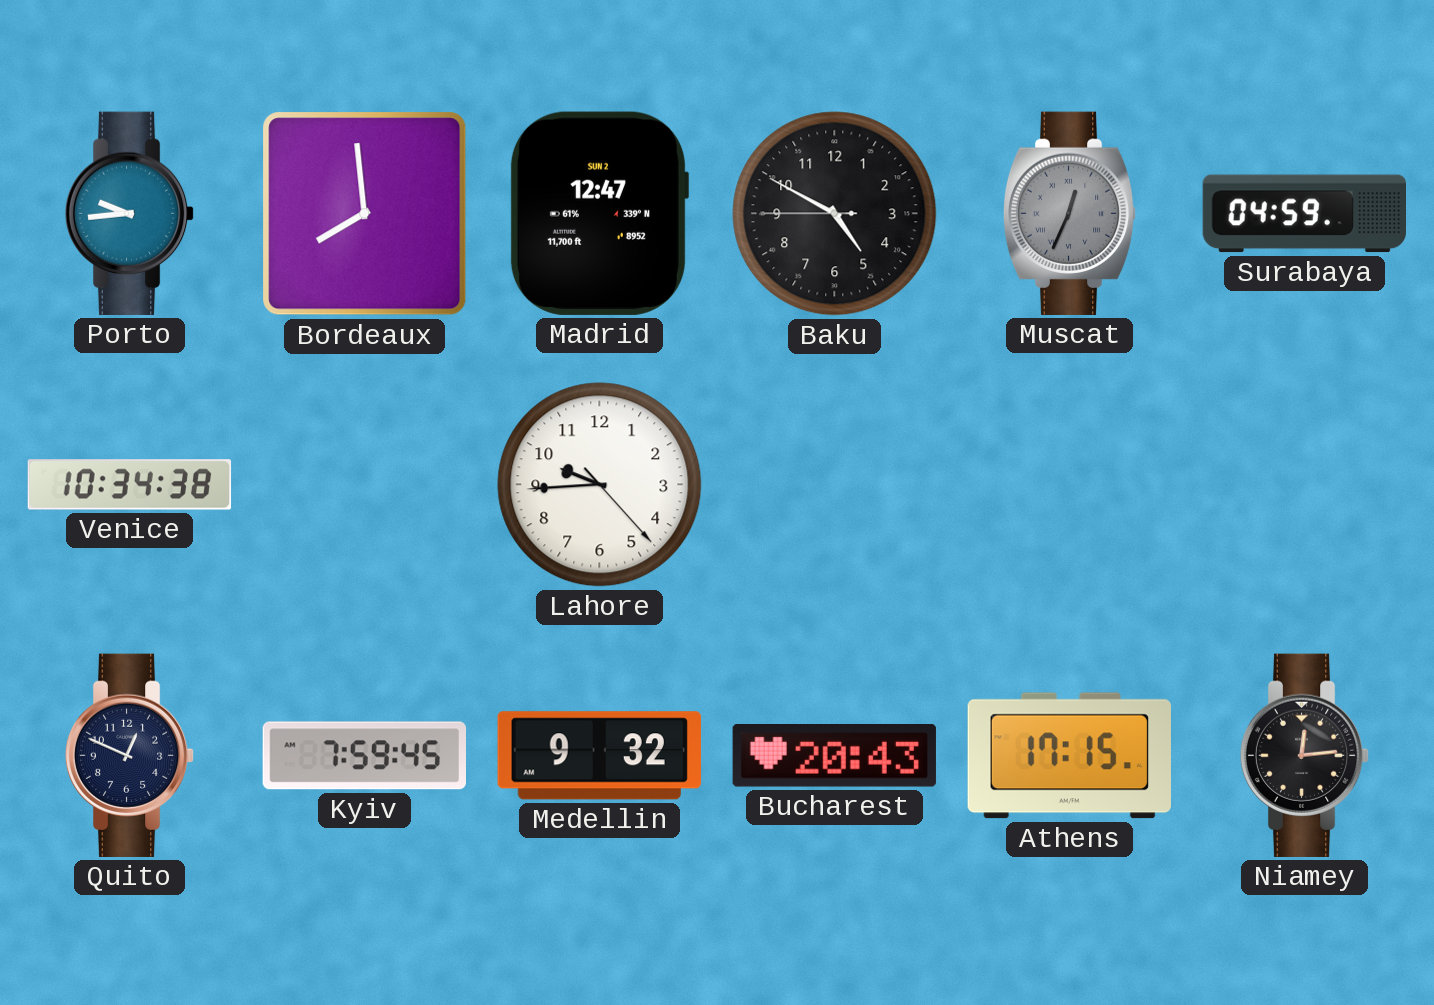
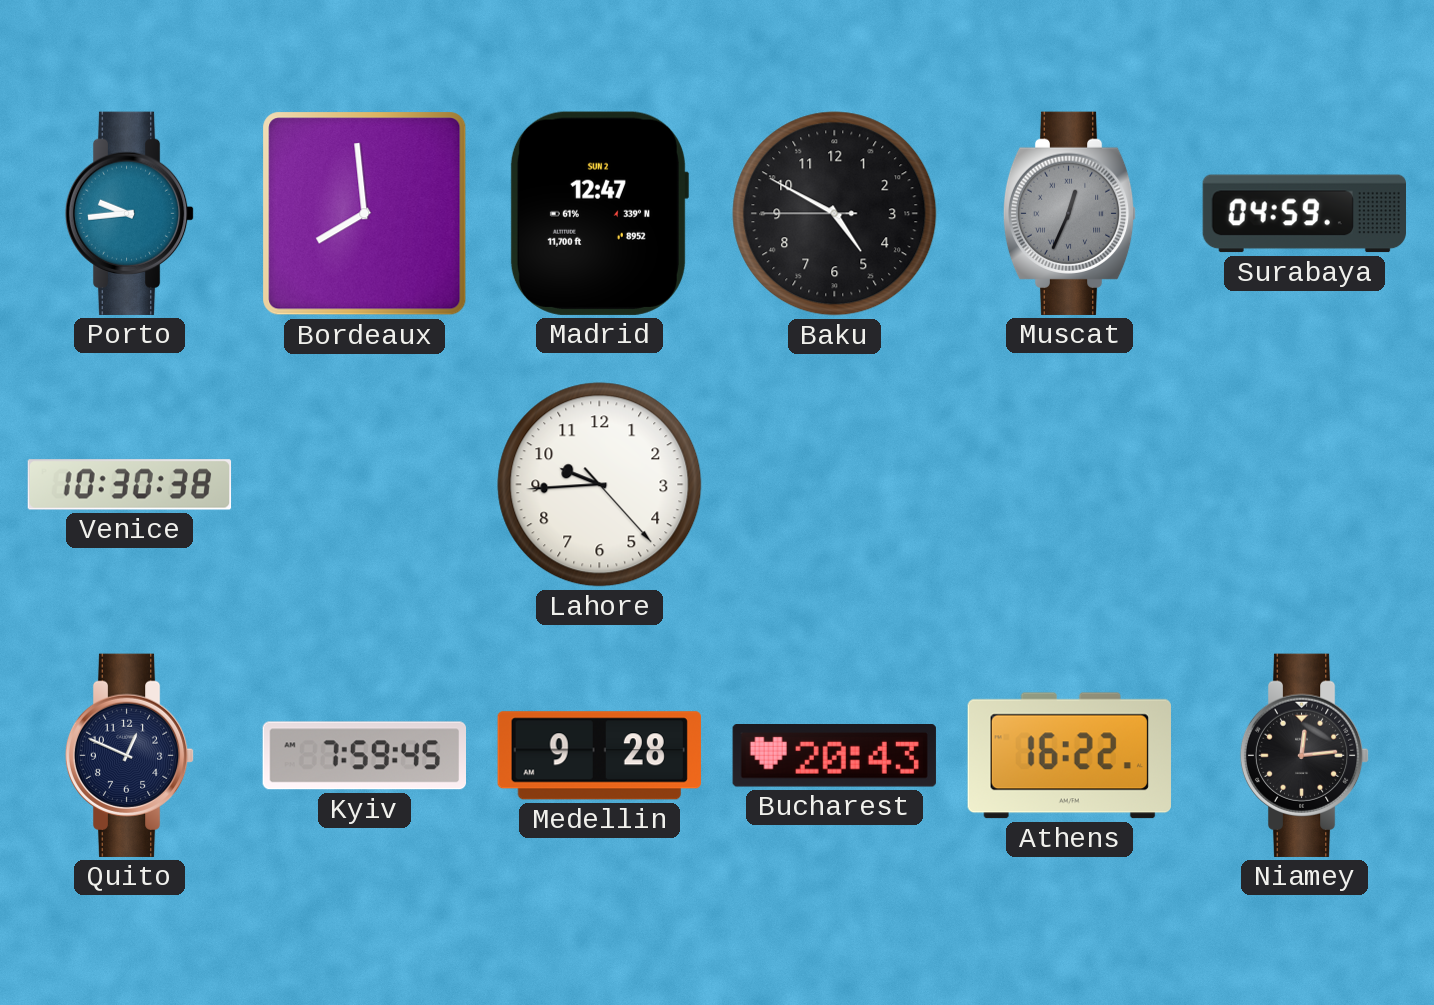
Venice: 10:34 -> 10:30
Medellin: 9:32 -> 9:28
Athens: 17:15 -> 16:22
